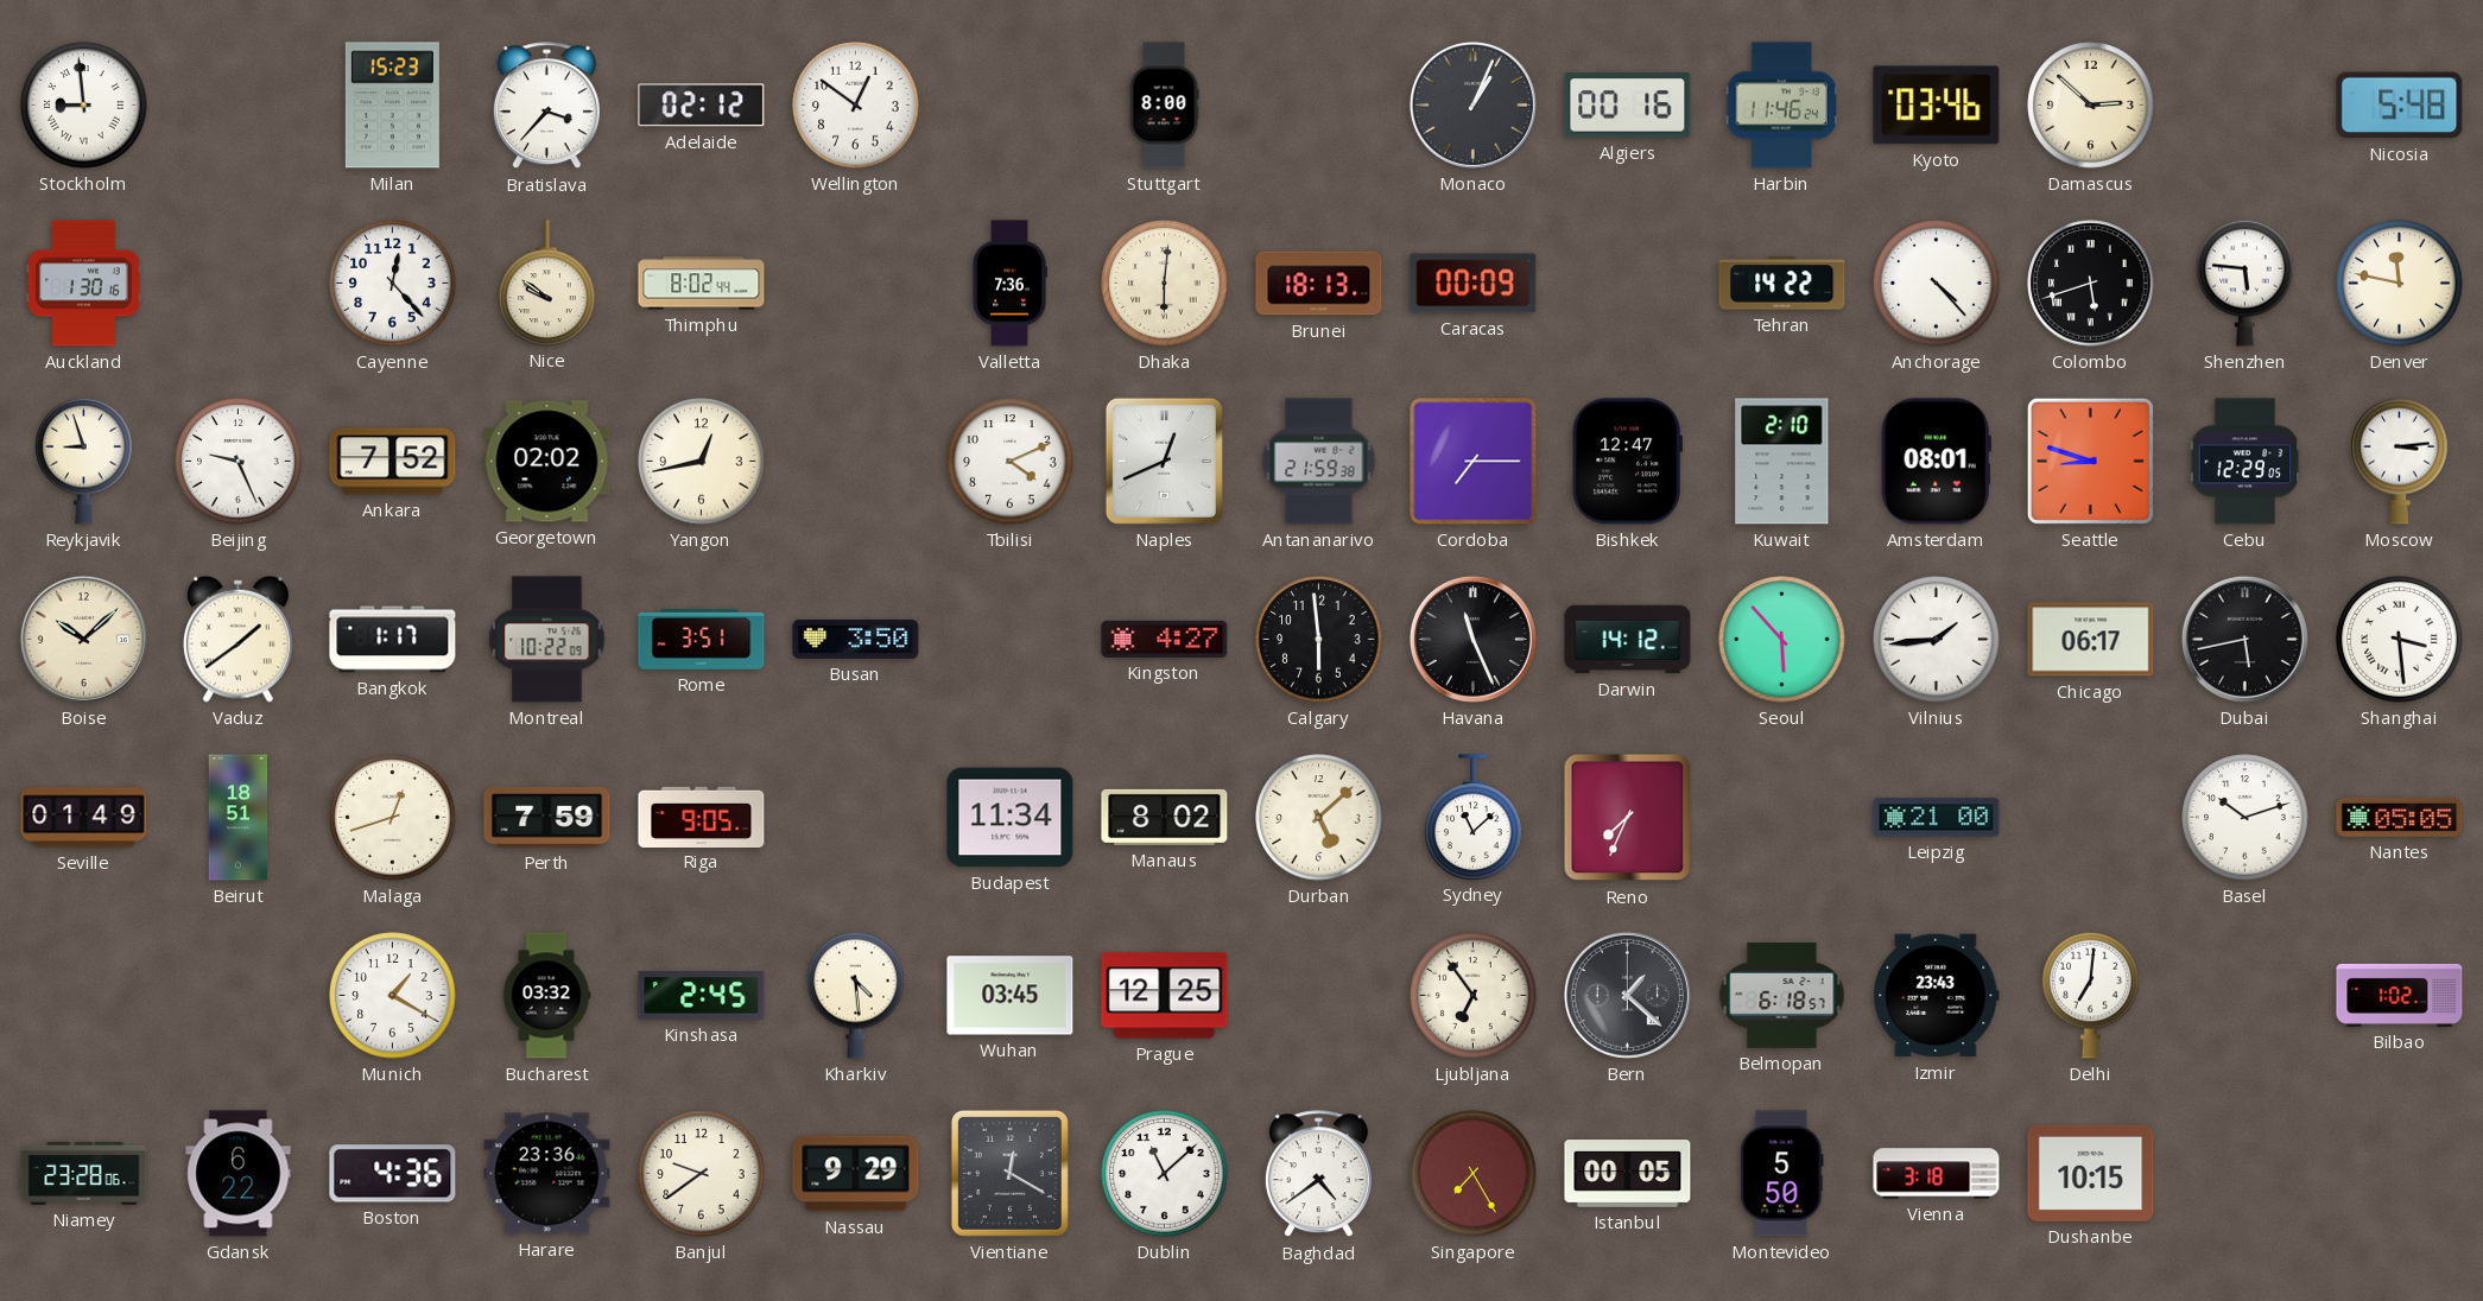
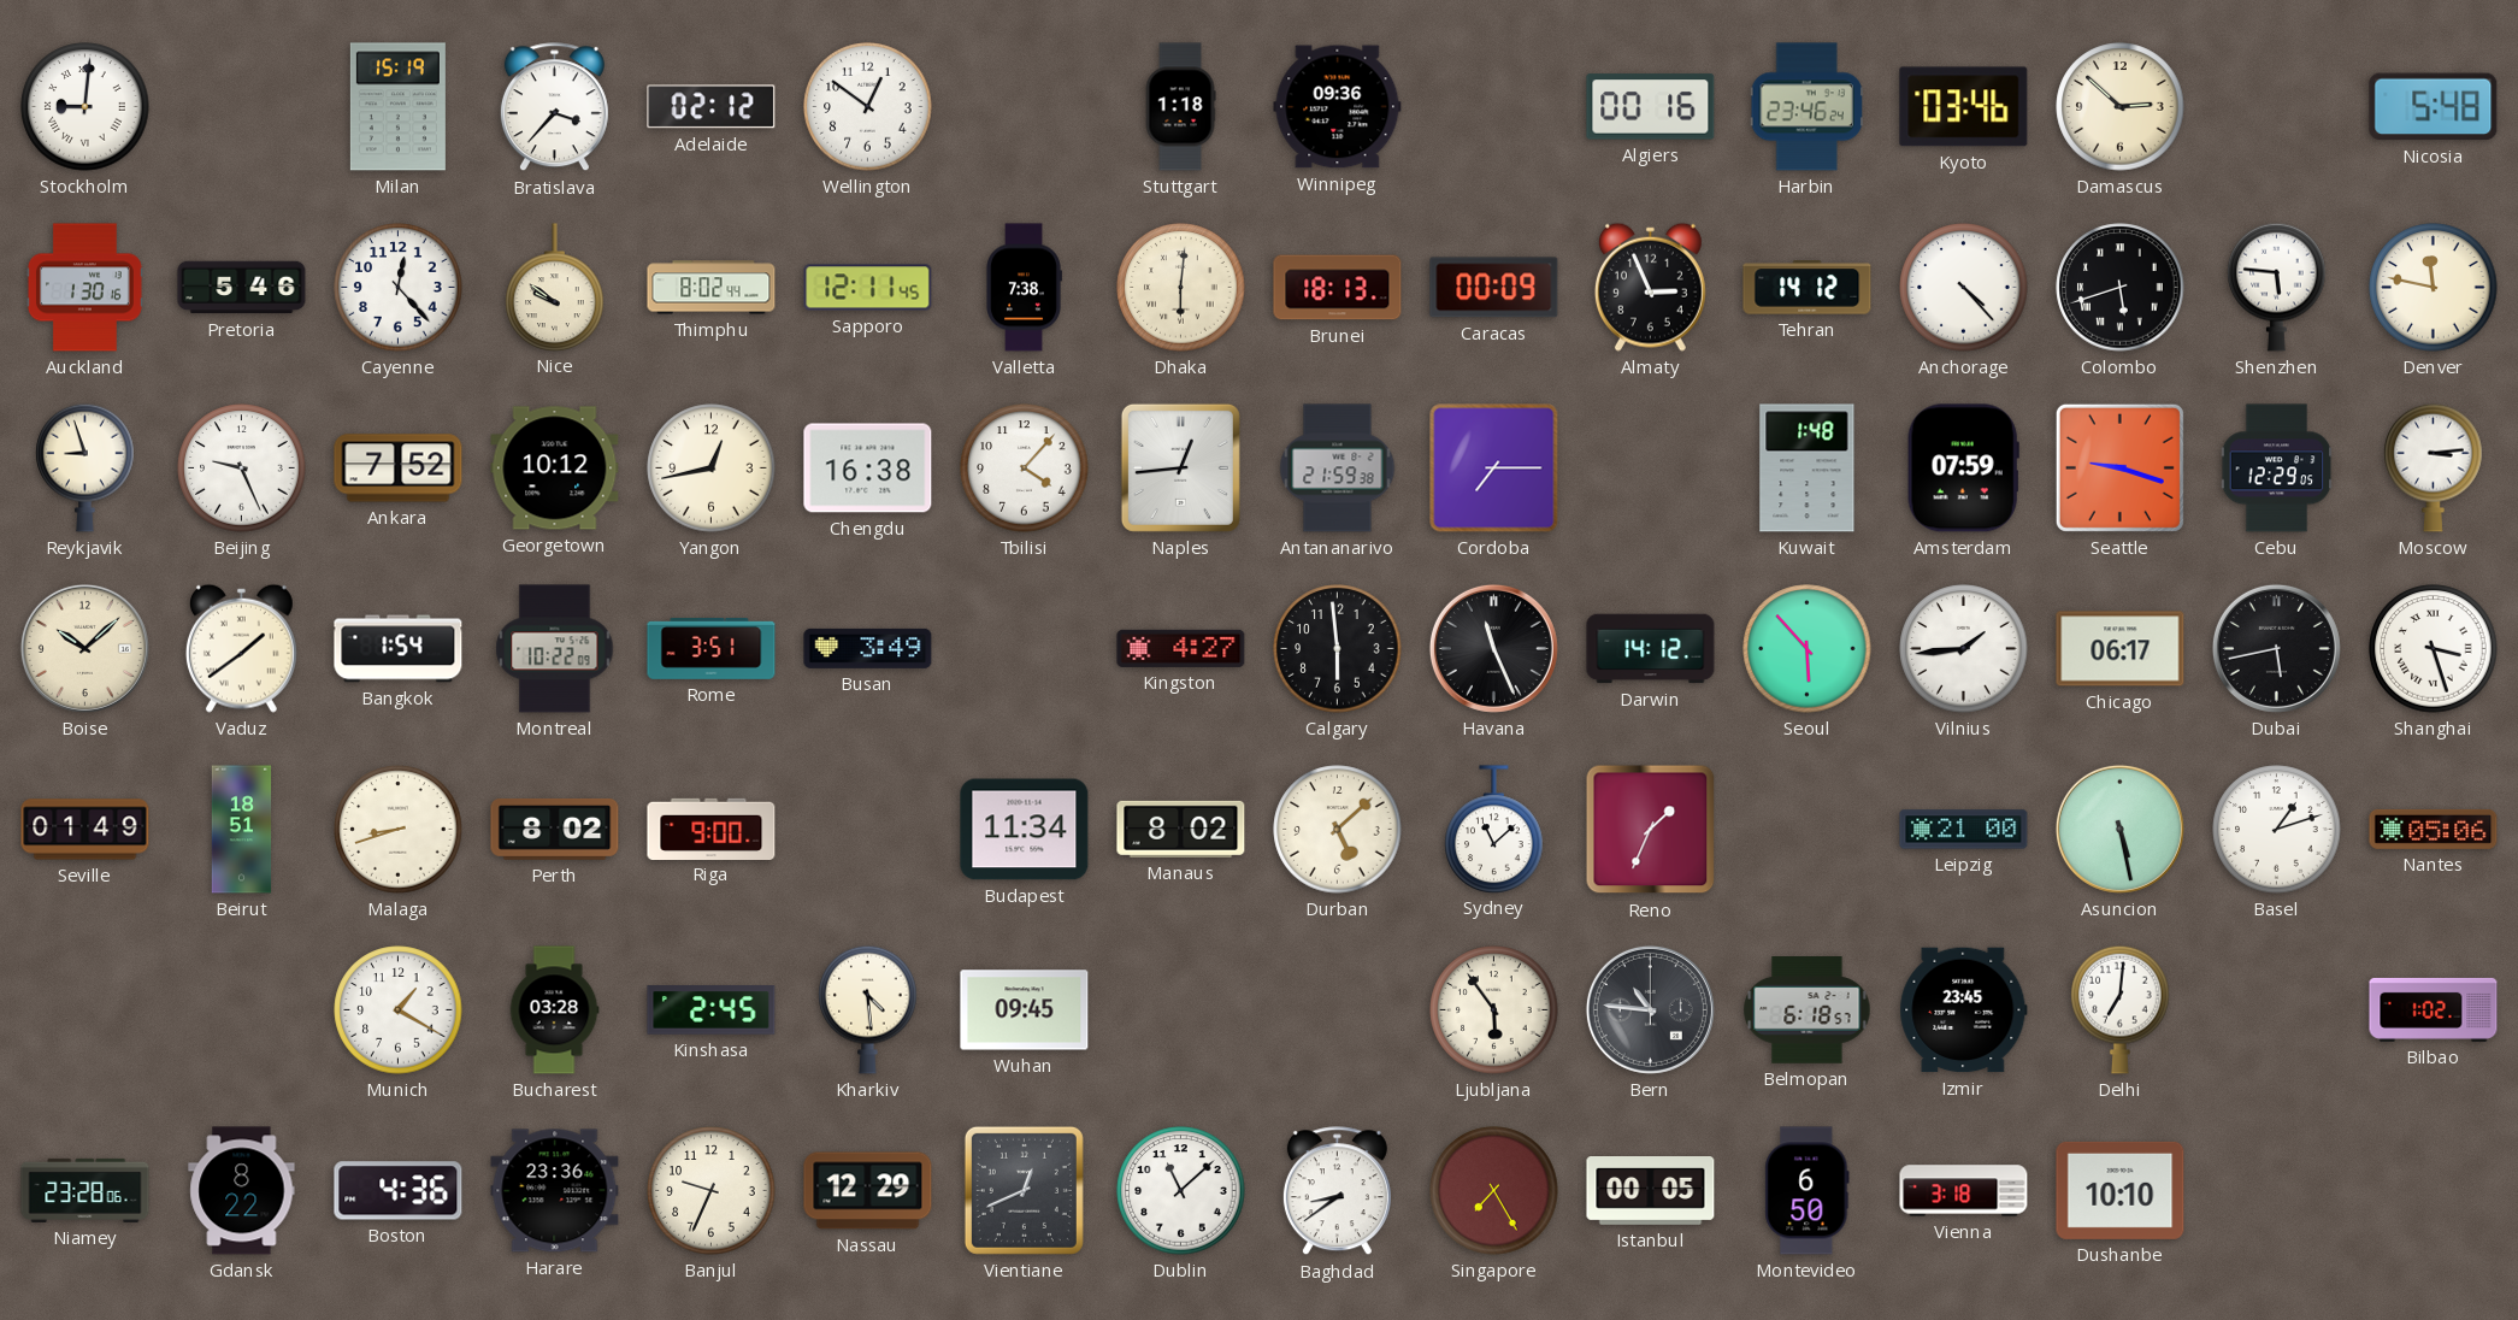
Stockholm: 8:59 -> 9:01
Milan: 15:23 -> 15:19
Stuttgart: 8:00 -> 1:18
Winnipeg: none -> 09:36
Monaco: 1:04 -> none
Harbin: 11:46 -> 23:46
Pretoria: none -> 5:46
Sapporo: none -> 12:11
Valletta: 7:36 -> 7:38
Almaty: none -> 2:56
Tehran: 14:22 -> 14:12
Georgetown: 02:02 -> 10:12
Chengdu: none -> 16:38
Tbilisi: 4:11 -> 4:07
Naples: 12:41 -> 12:44
Bishkek: 12:47 -> none
Kuwait: 2:10 -> 1:48
Amsterdam: 08:01 -> 07:59
Seattle: 8:48 -> 9:18
Bangkok: 1:17 -> 1:54
Busan: 3:50 -> 3:49
Shanghai: 3:29 -> 3:27
Malaga: 12:42 -> 8:42
Perth: 7:59 -> 8:02
Riga: 9:05 -> 9:00
Reno: 7:34 -> 1:34
Asuncion: none -> 5:28
Basel: 10:12 -> 1:12
Nantes: 05:05 -> 05:06
Bucharest: 03:32 -> 03:28
Wuhan: 03:45 -> 09:45
Prague: 12:25 -> none
Ljubljana: 6:54 -> 5:54
Bern: 1:22 -> 10:46
Izmir: 23:43 -> 23:45
Gdansk: 6:22 -> 8:22
Banjul: 9:39 -> 9:34
Nassau: 9:29 -> 12:29
Vientiane: 12:20 -> 12:41
Baghdad: 4:39 -> 8:39
Montevideo: 5:50 -> 6:50
Dushanbe: 10:15 -> 10:10
